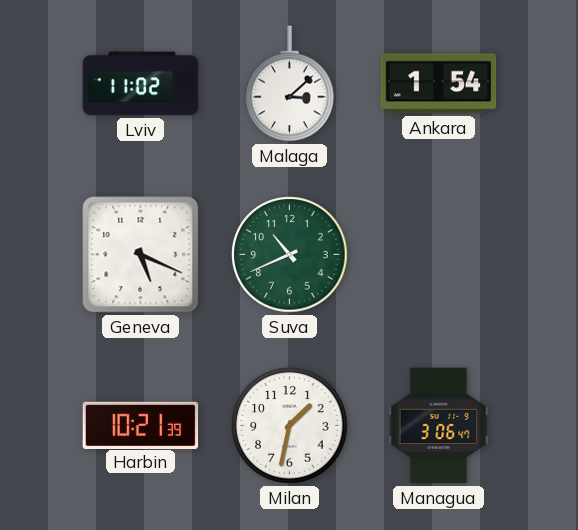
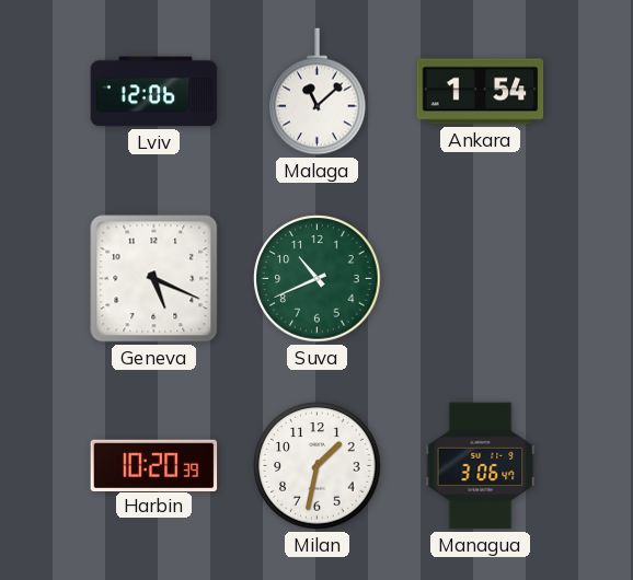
Lviv: 11:02 -> 12:06
Malaga: 3:08 -> 11:08
Harbin: 10:21 -> 10:20
